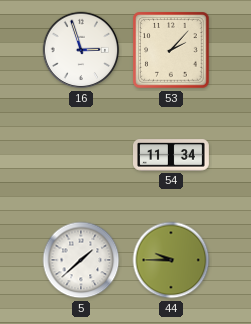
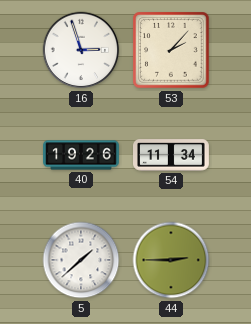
40: none -> 19:26
44: 9:45 -> 2:45
